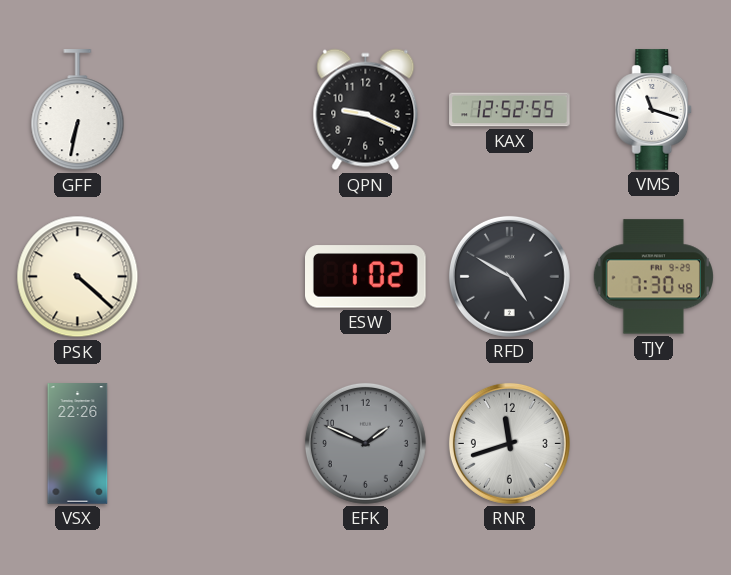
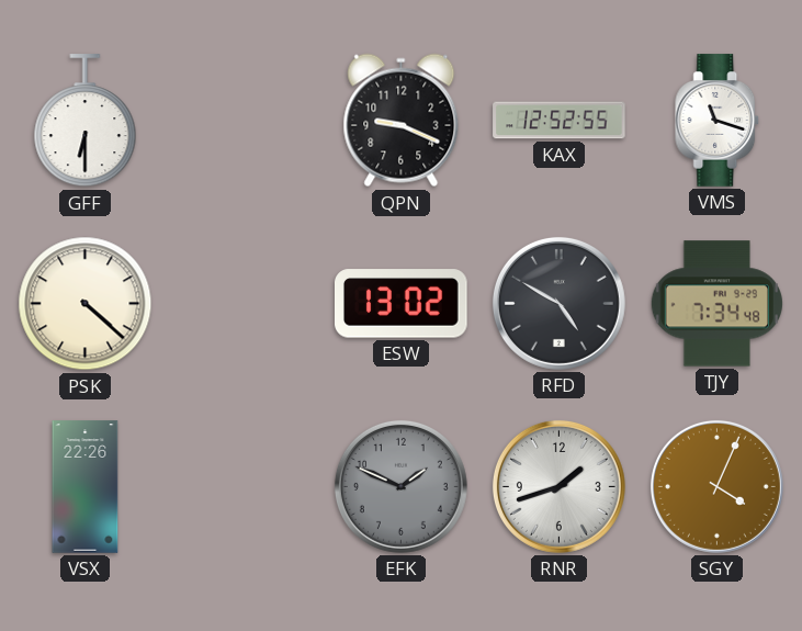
GFF: 6:32 -> 6:30
ESW: 1:02 -> 13:02
TJY: 7:30 -> 7:34
RNR: 11:42 -> 1:42
SGY: none -> 4:04
